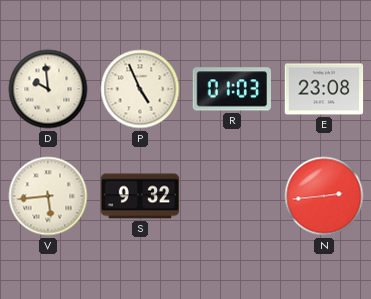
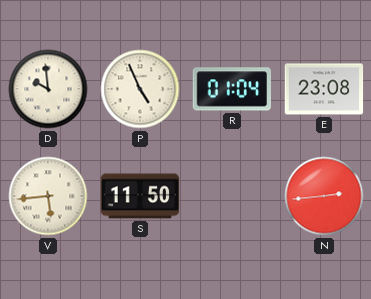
R: 01:03 -> 01:04
S: 9:32 -> 11:50
